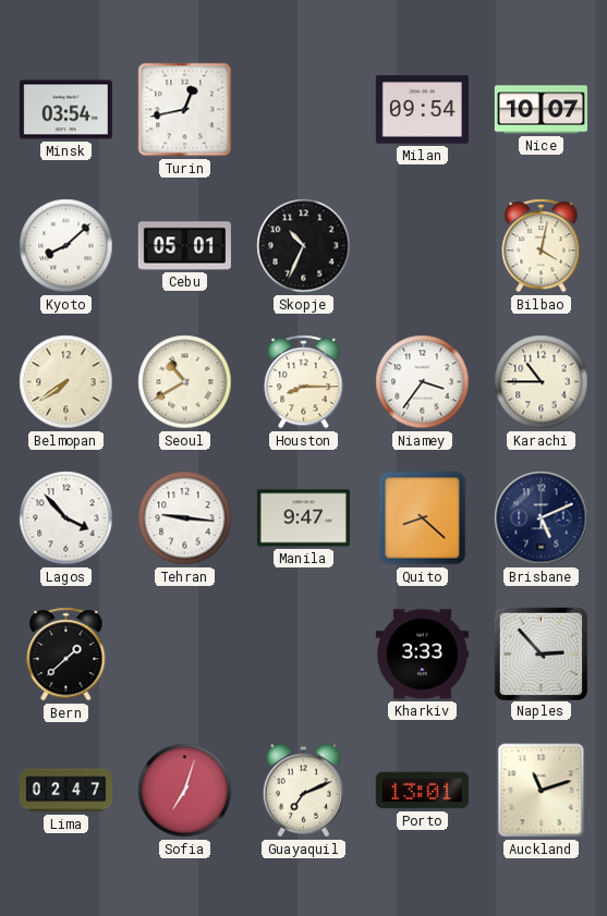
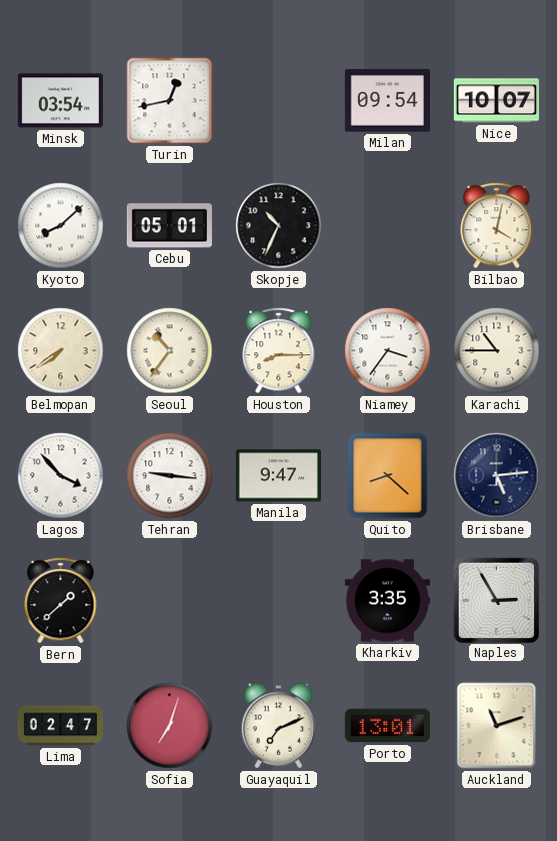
Seoul: 10:40 -> 10:36
Brisbane: 5:11 -> 5:14
Kharkiv: 3:33 -> 3:35
Naples: 2:53 -> 2:55
